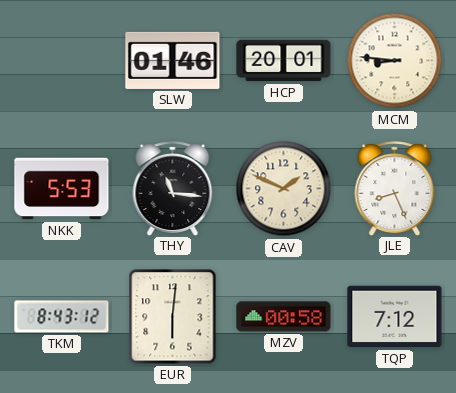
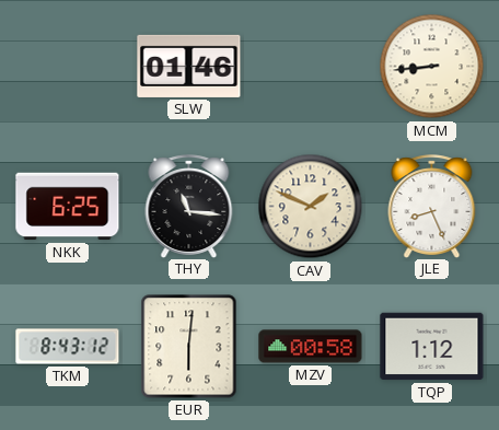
HCP: 20:01 -> none
MCM: 8:46 -> 8:44
NKK: 5:53 -> 6:25
TQP: 7:12 -> 1:12
